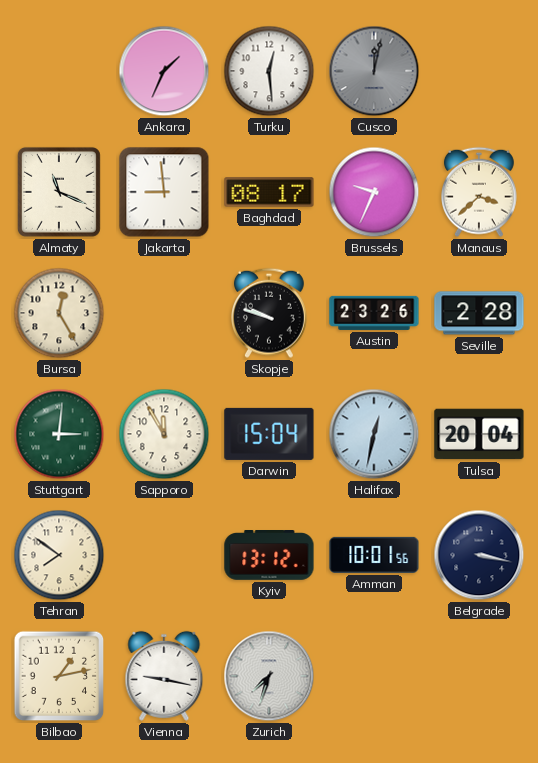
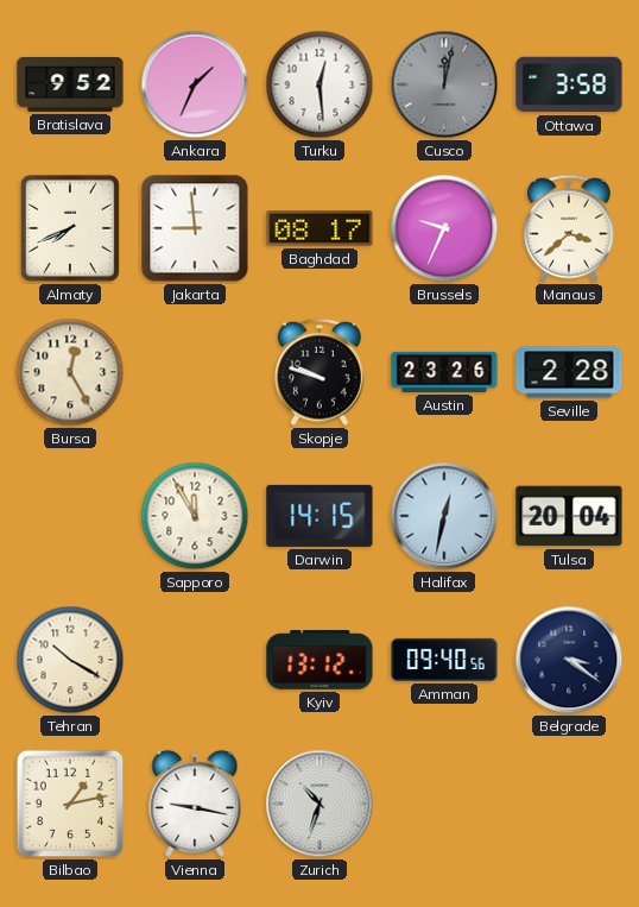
Bratislava: none -> 9:52
Ottawa: none -> 3:58
Almaty: 11:19 -> 7:41
Stuttgart: 3:01 -> none
Darwin: 15:04 -> 14:15
Tehran: 7:51 -> 10:20
Amman: 10:01 -> 09:40
Belgrade: 3:17 -> 3:21
Zurich: 7:33 -> 10:33
